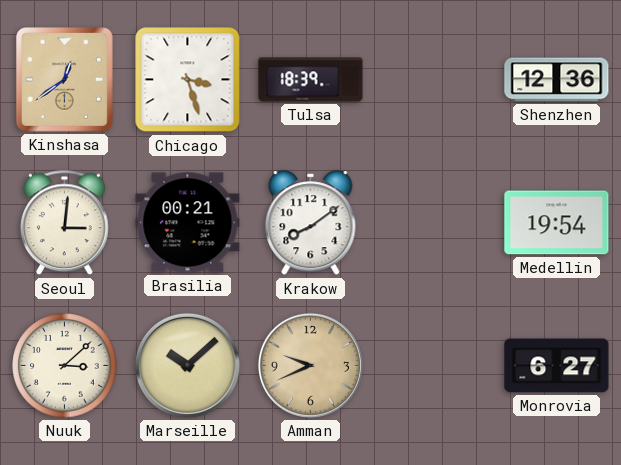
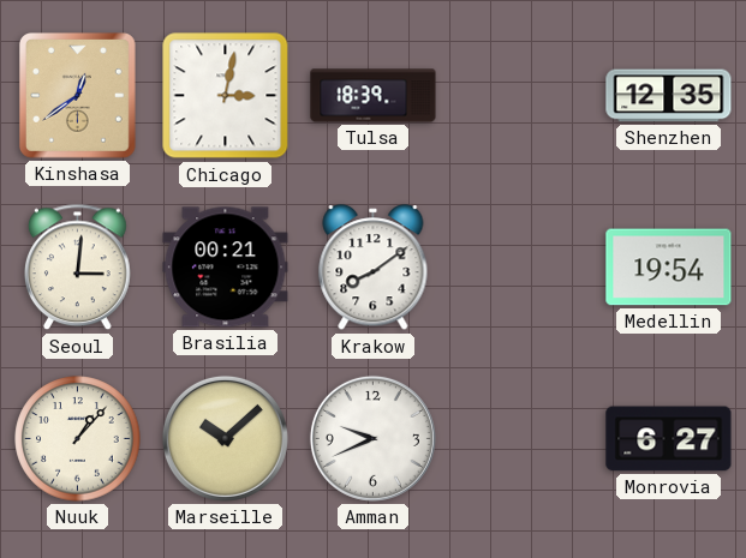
Chicago: 3:27 -> 3:02
Shenzhen: 12:36 -> 12:35
Nuuk: 3:08 -> 1:07
Amman dial: champagne -> white
